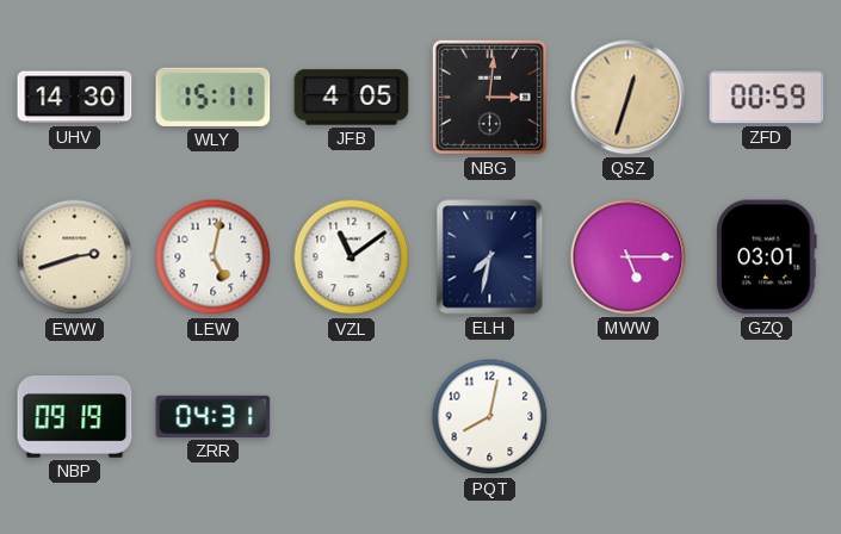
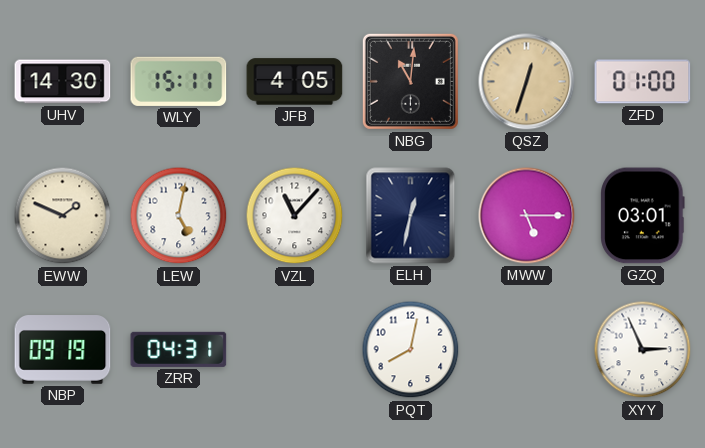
NBG: 3:01 -> 11:01
ZFD: 00:59 -> 01:00
EWW: 2:42 -> 1:49
VZL: 11:09 -> 11:07
ELH: 7:32 -> 12:32
XYY: none -> 2:56
